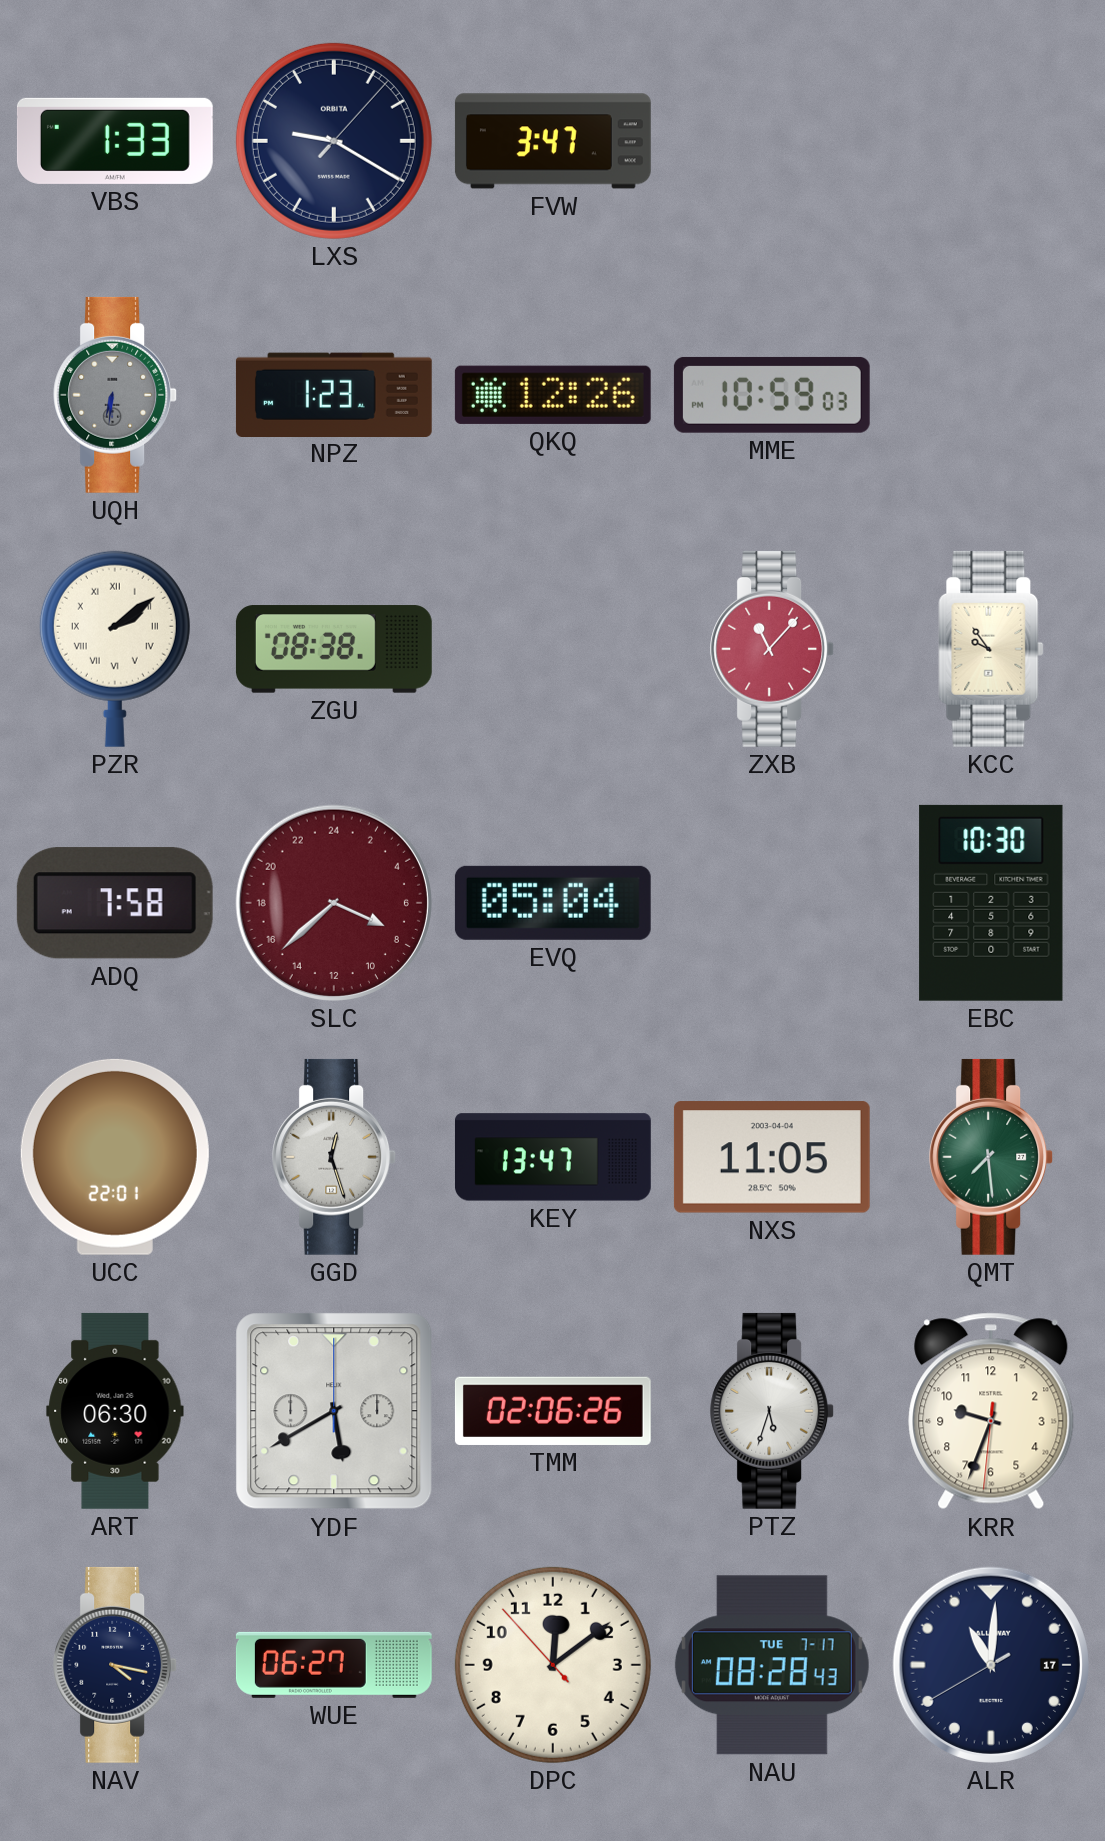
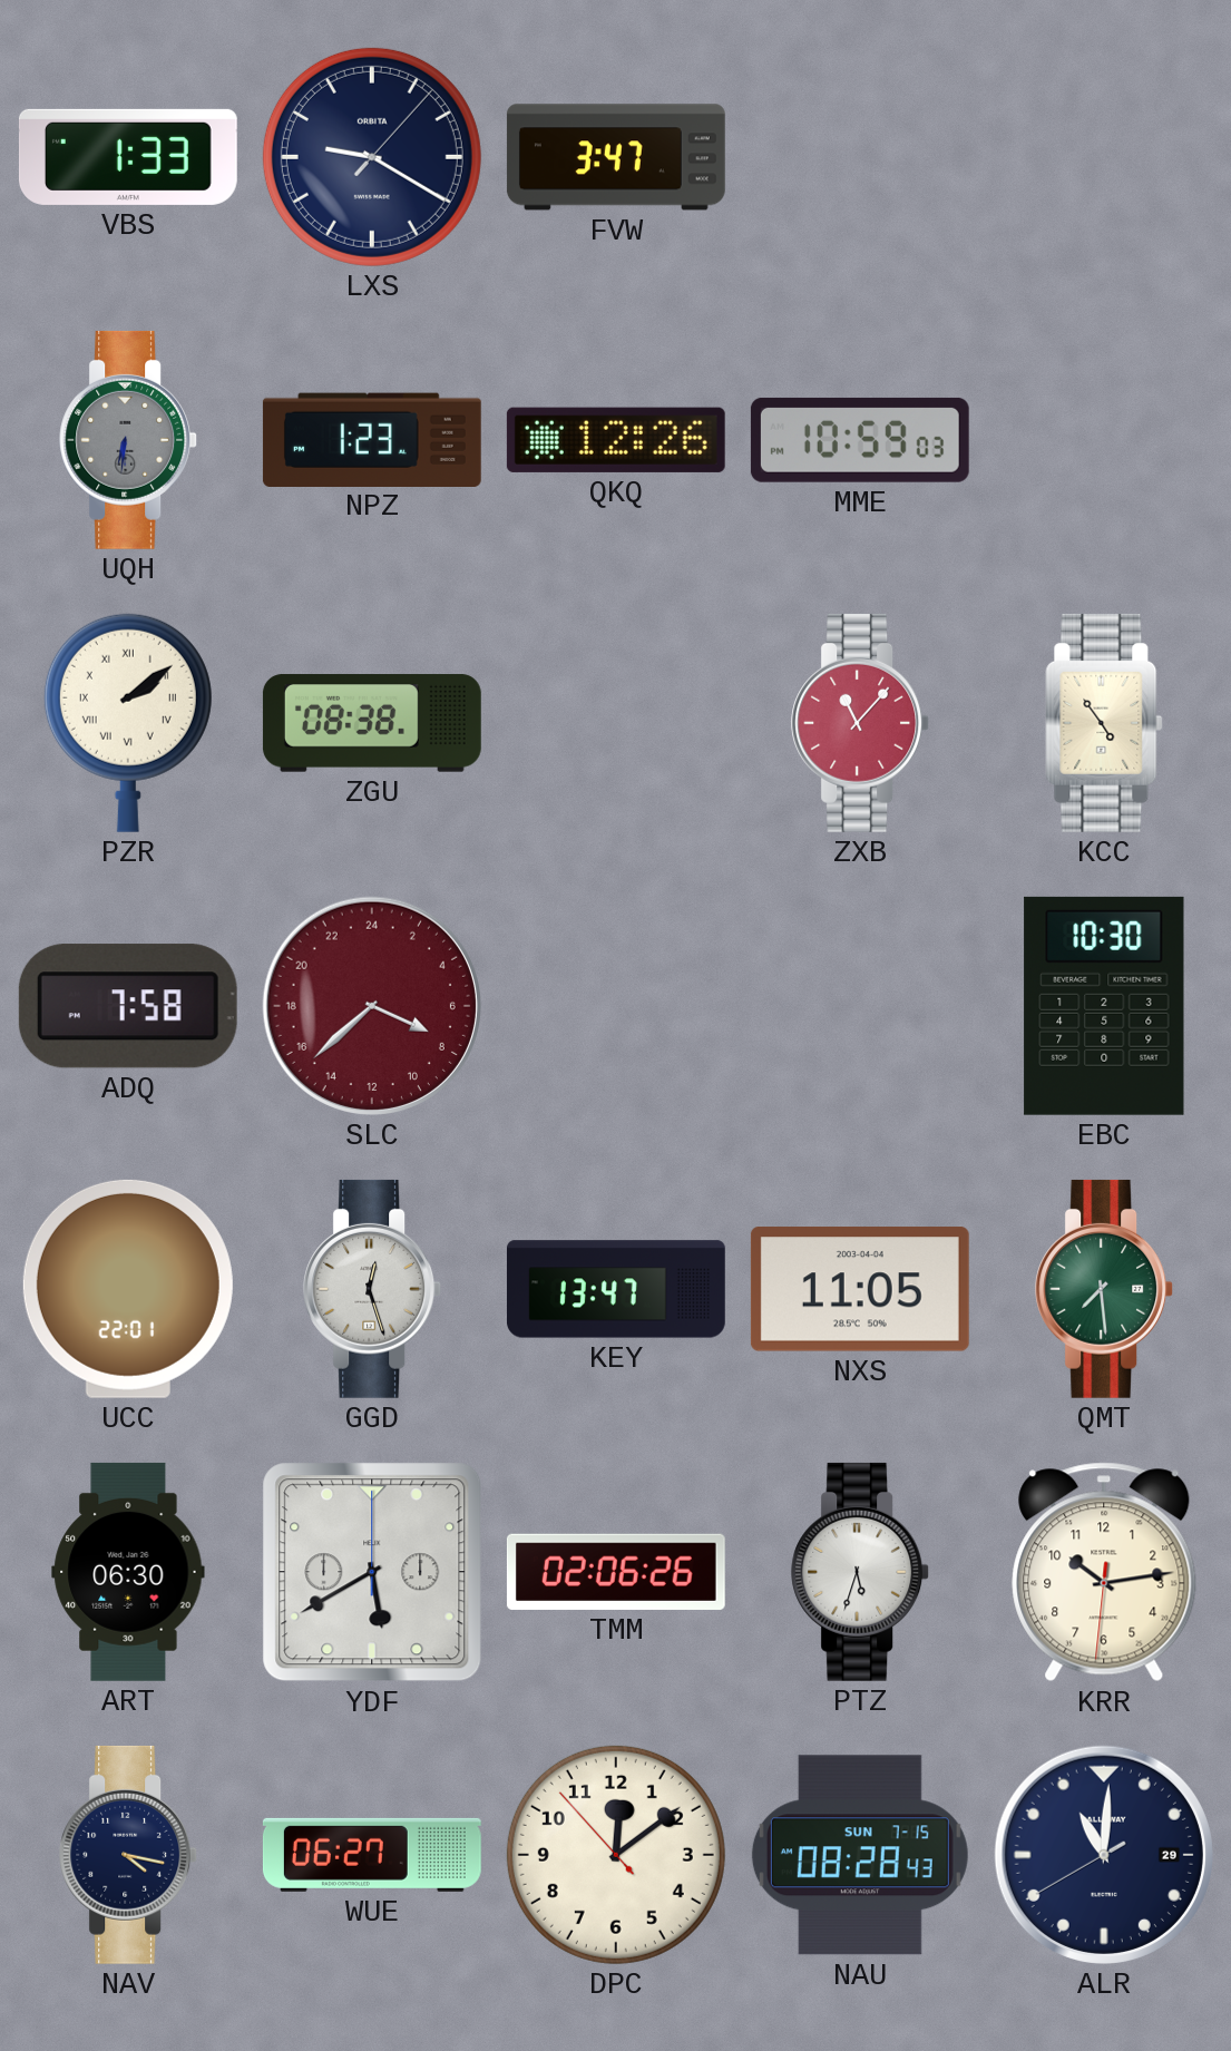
KCC: 9:54 -> 4:54
EVQ: 05:04 -> none
KRR: 9:33 -> 10:13
NAU date: TUE 7-17 -> SUN 7-15
ALR date: 17 -> 29
